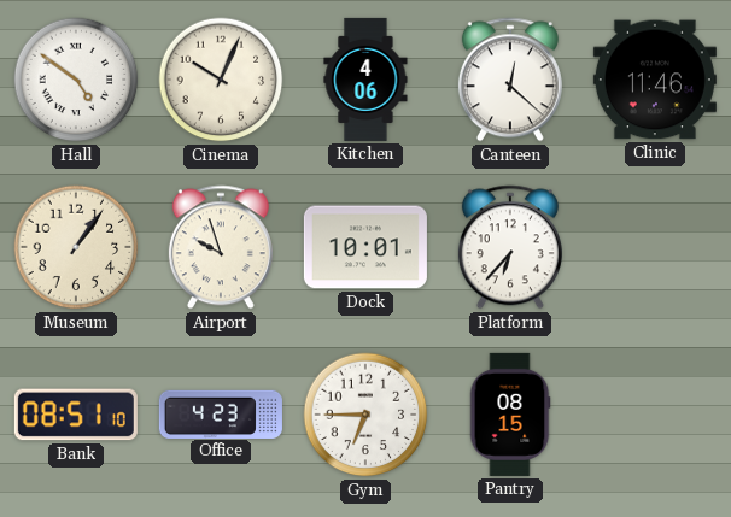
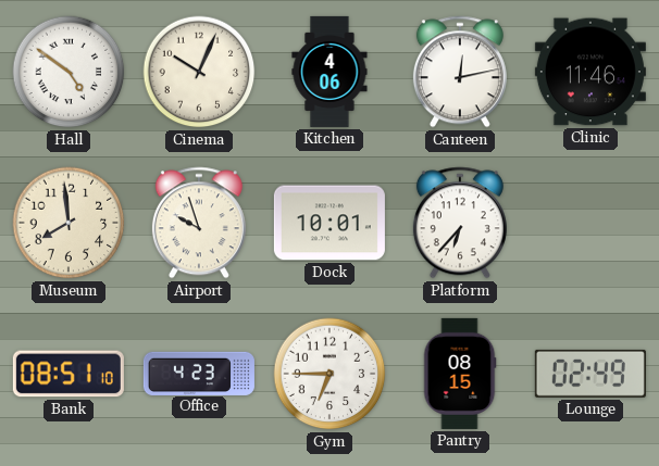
Canteen: 12:22 -> 12:13
Museum: 1:06 -> 7:59
Lounge: none -> 02:49
